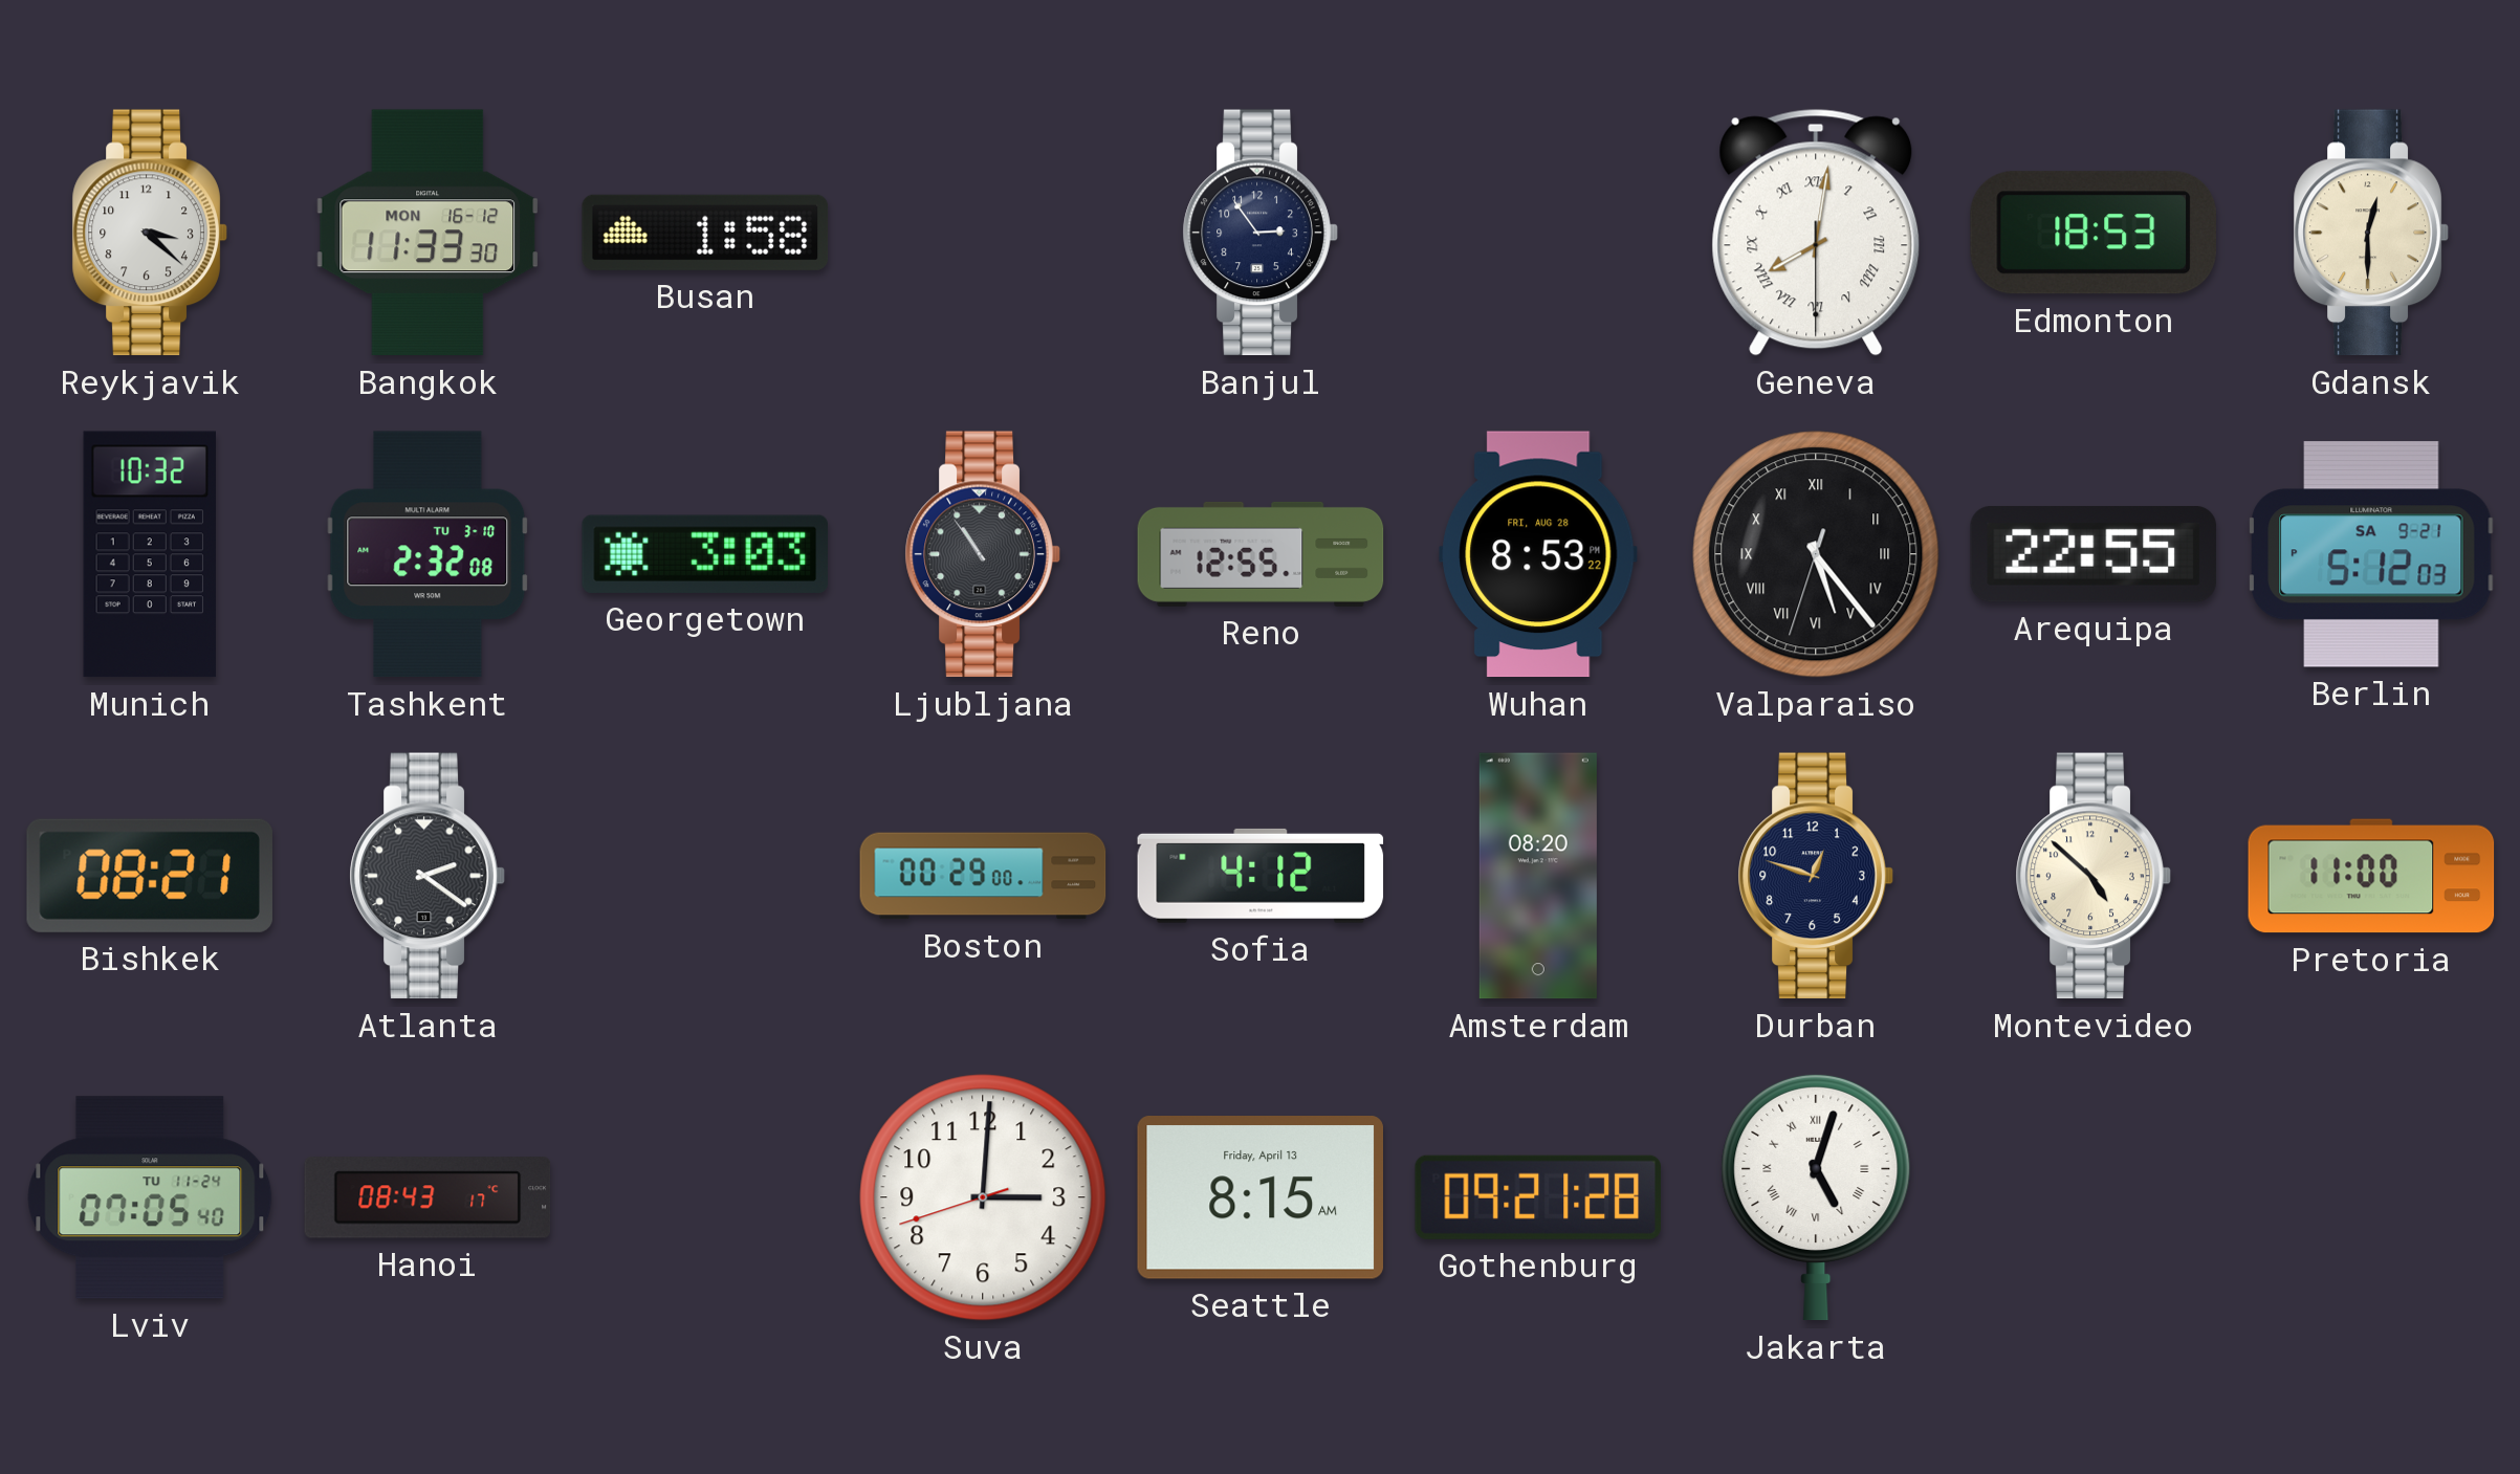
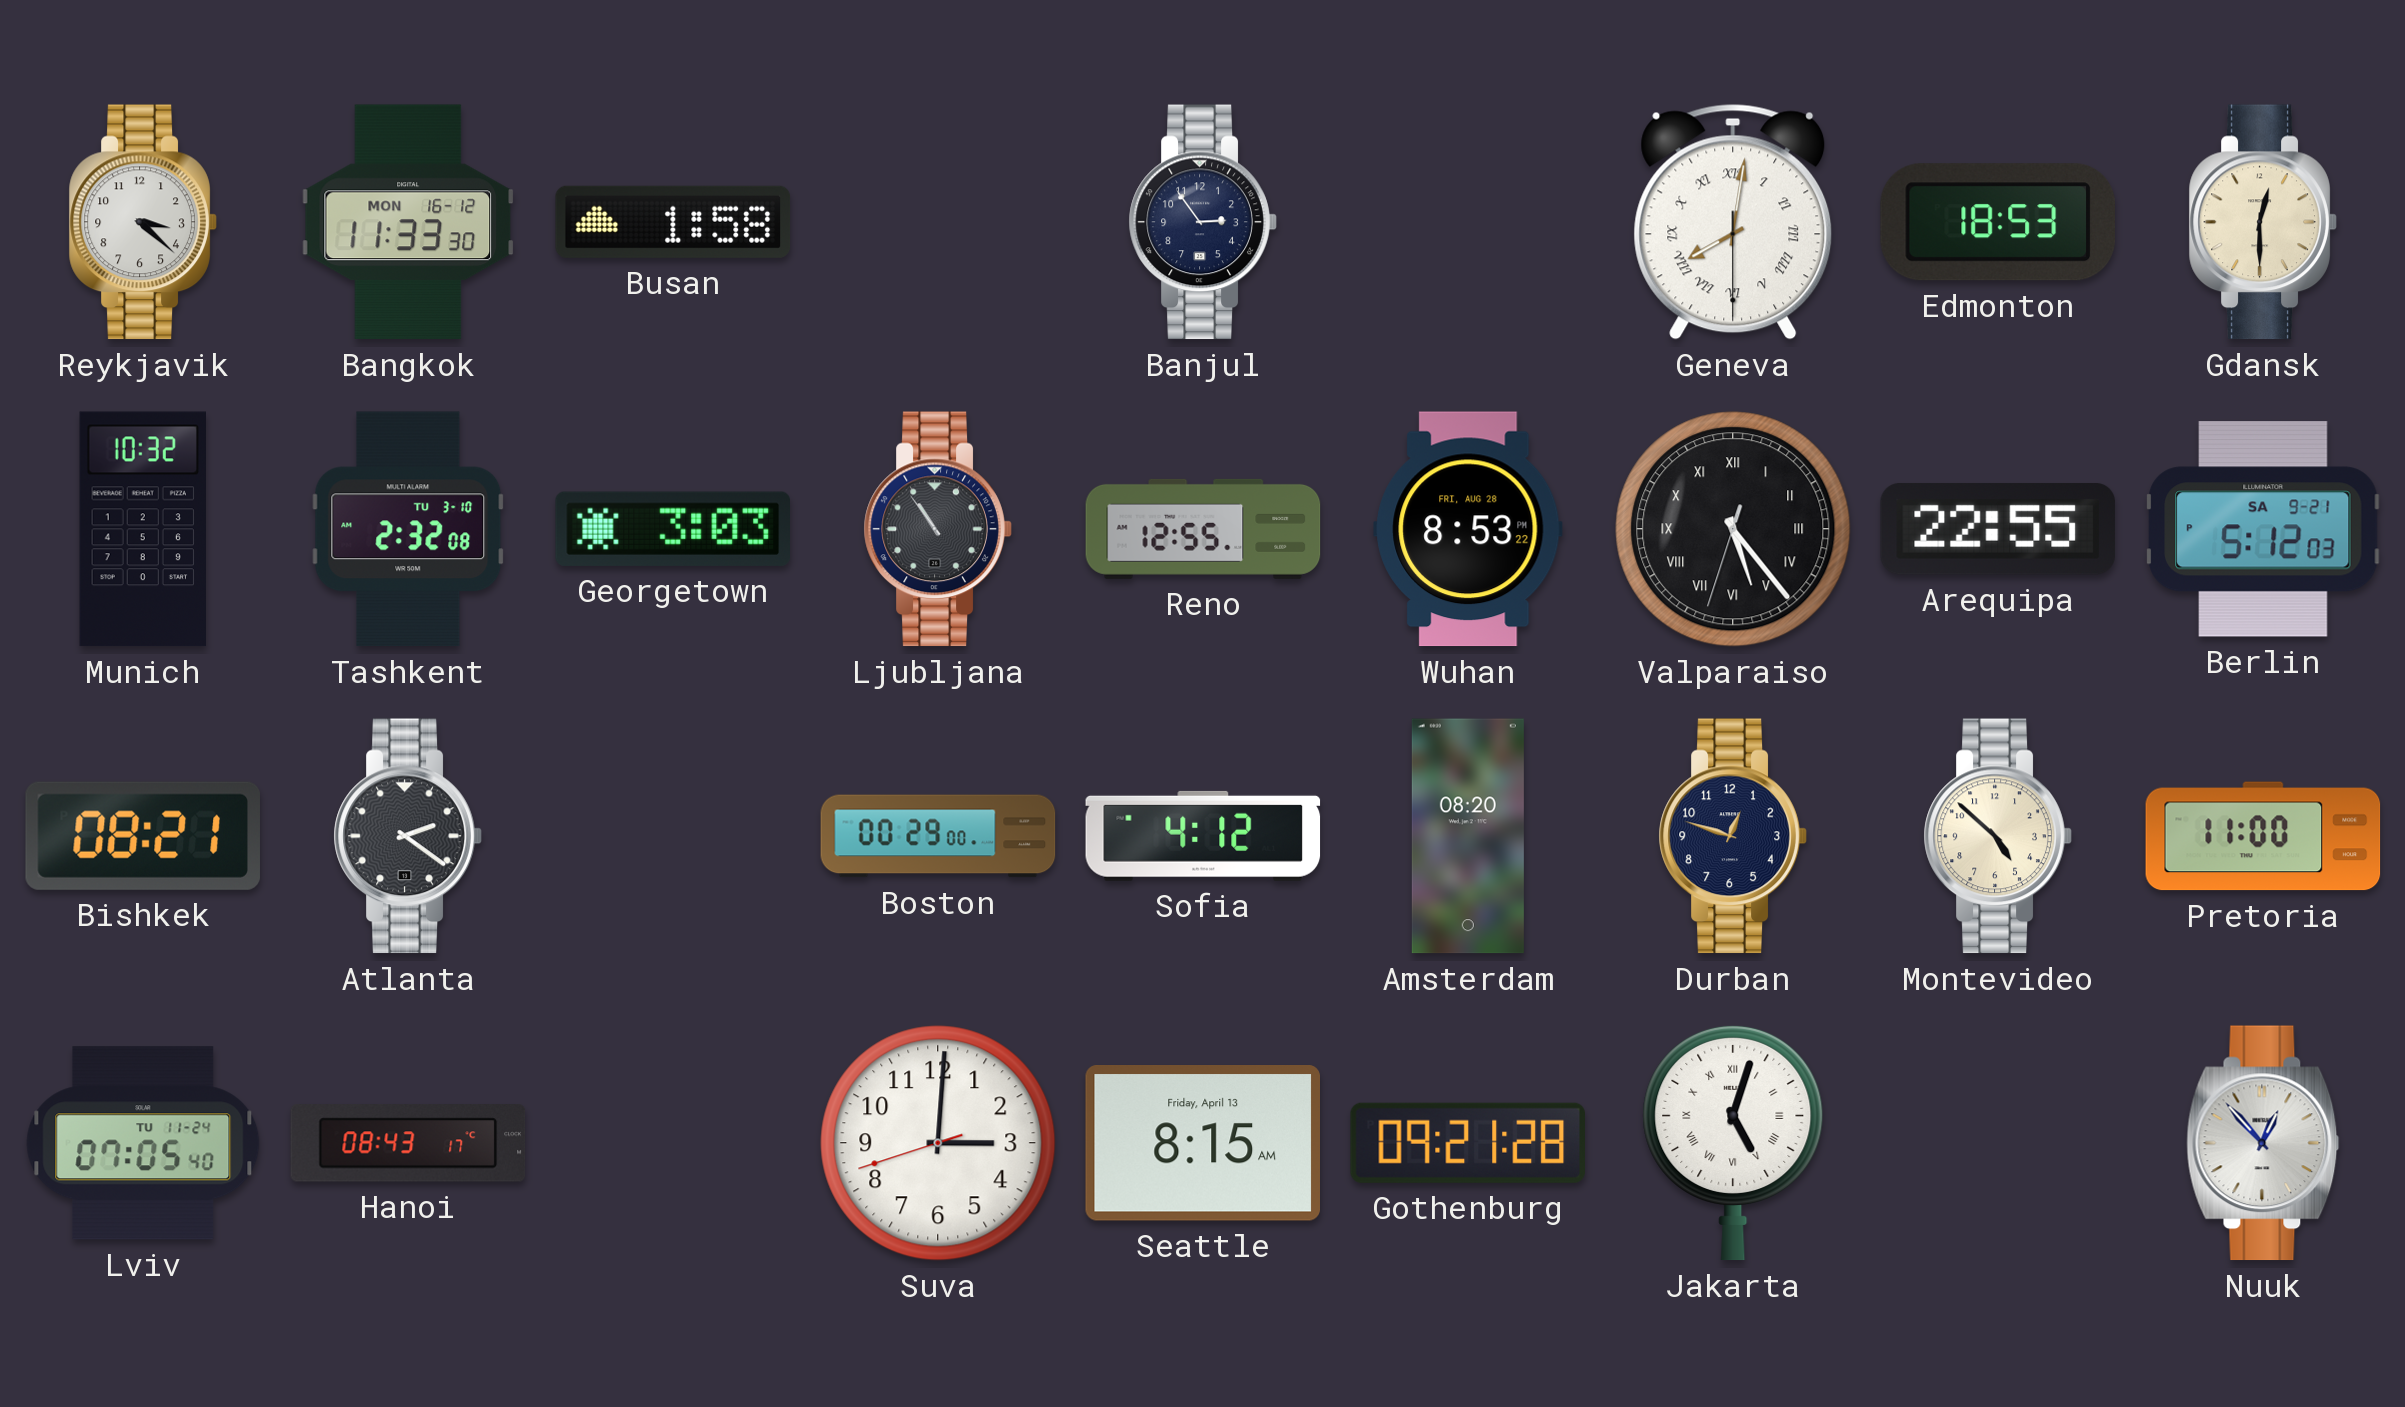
Nuuk: none -> 12:53
